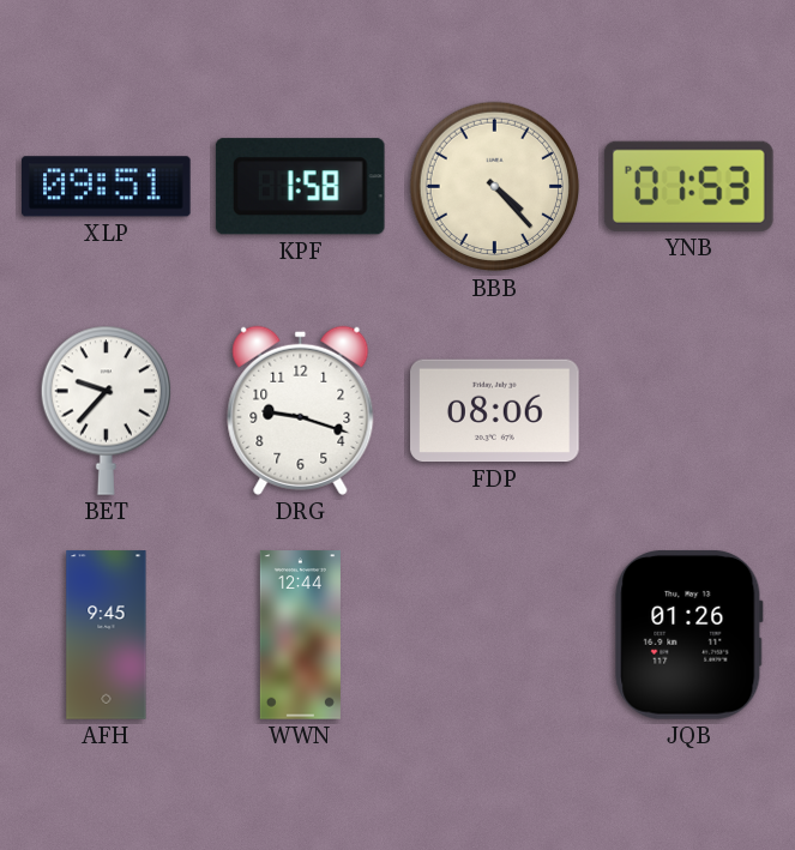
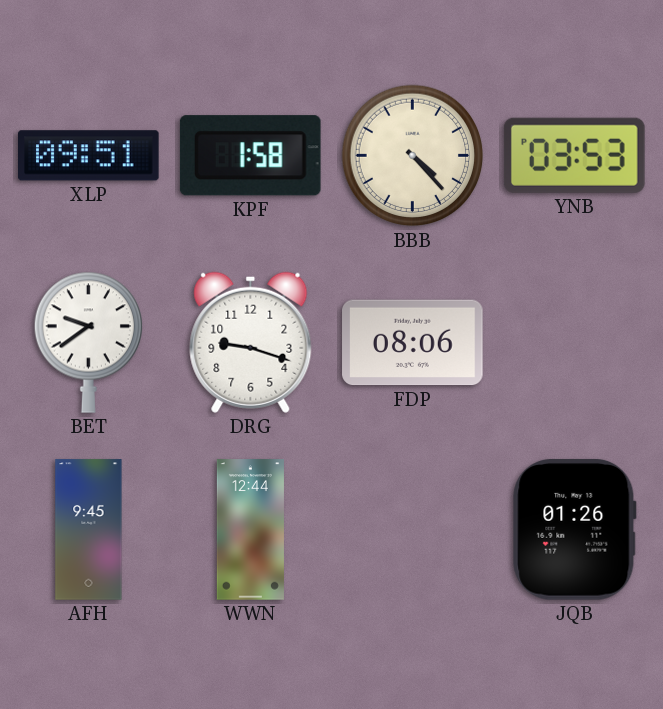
YNB: 01:53 -> 03:53
BET: 9:37 -> 9:39
